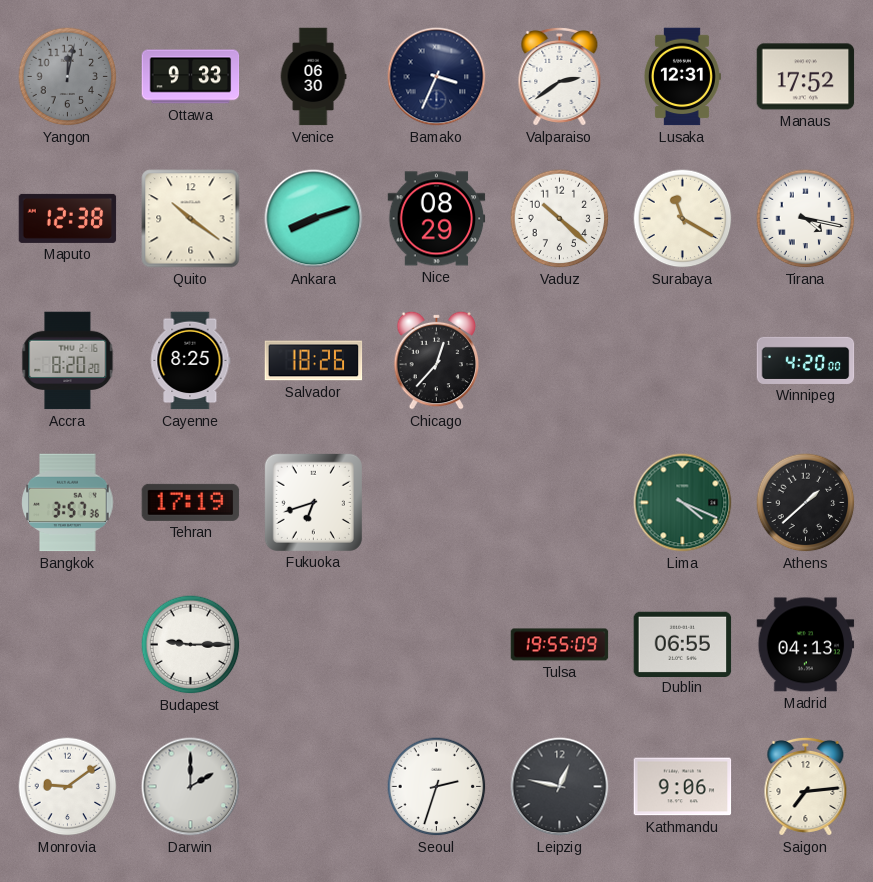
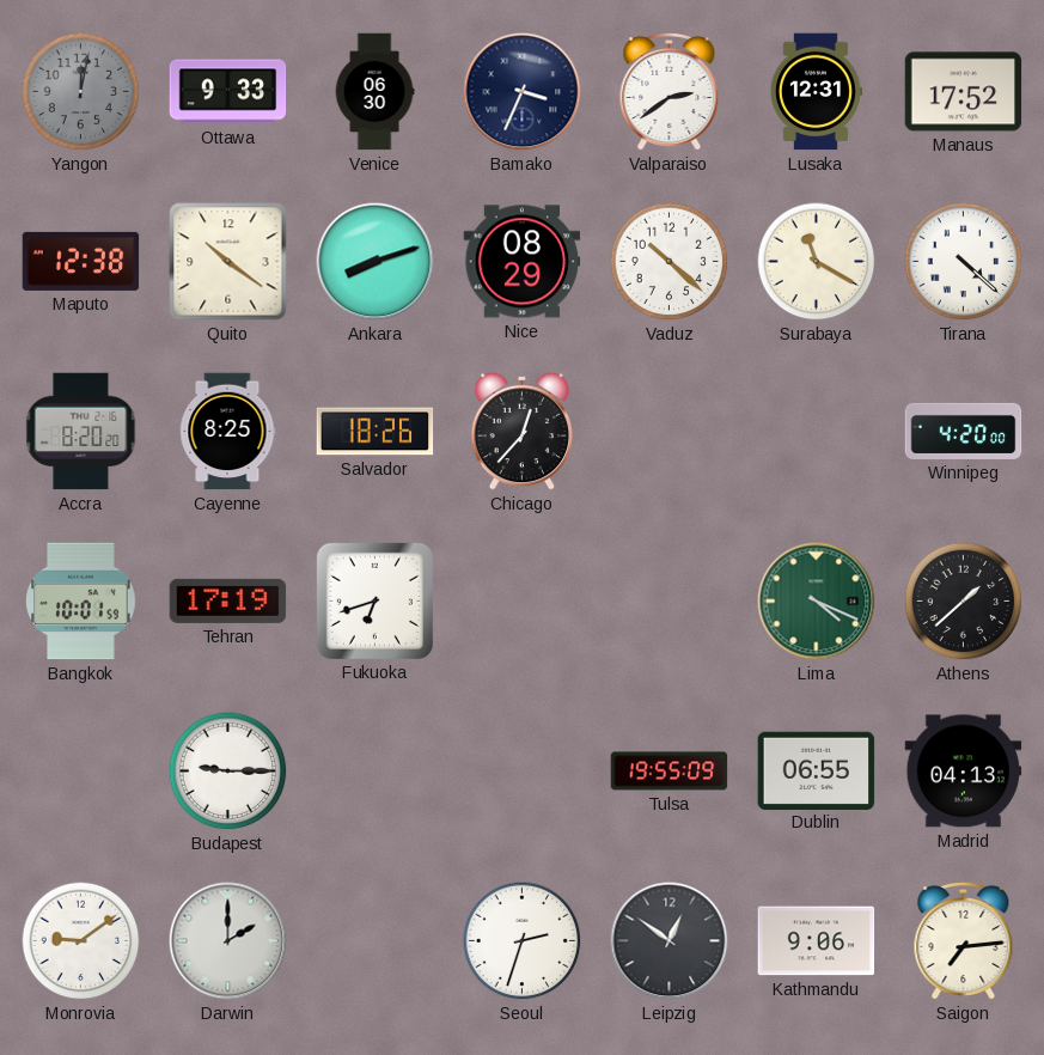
Tirana: 4:17 -> 4:22
Bangkok: 3:57 -> 10:01
Leipzig: 12:47 -> 12:51
